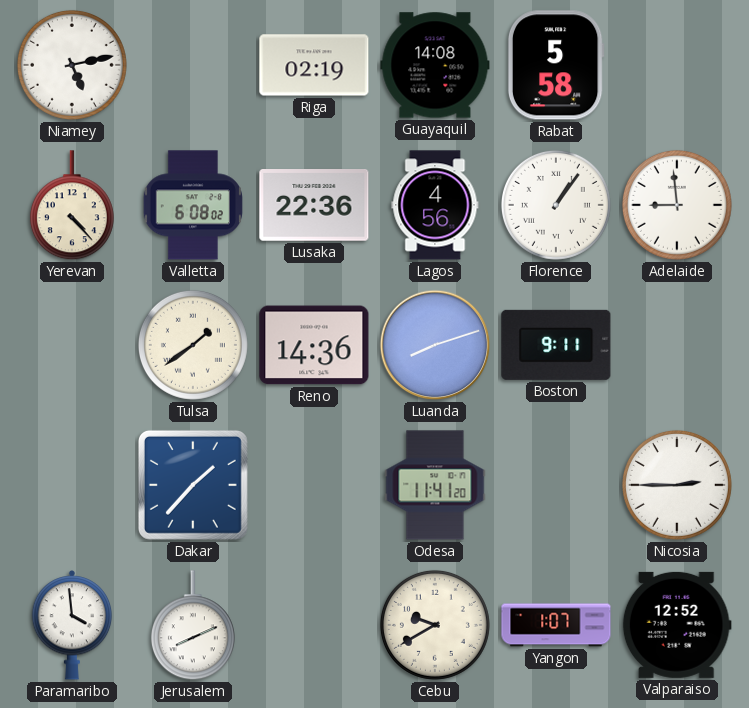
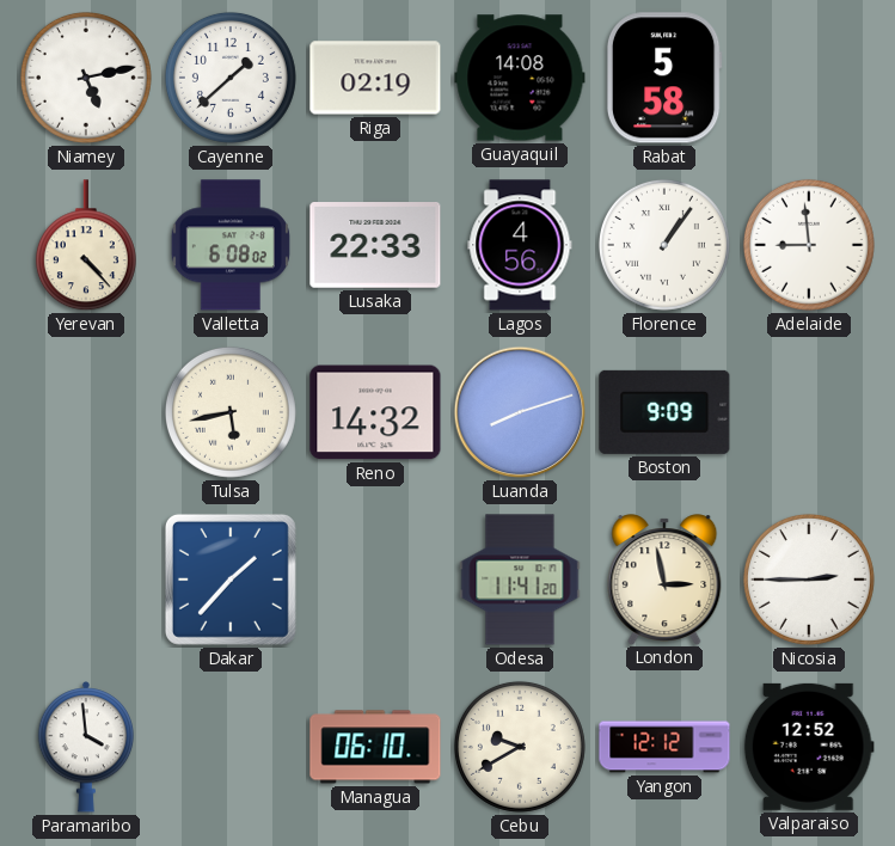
Cayenne: none -> 1:38
Lusaka: 22:36 -> 22:33
Tulsa: 1:39 -> 5:43
Reno: 14:36 -> 14:32
Boston: 9:11 -> 9:09
London: none -> 2:58
Jerusalem: 8:11 -> none
Managua: none -> 06:10
Yangon: 1:07 -> 12:12
